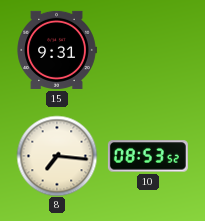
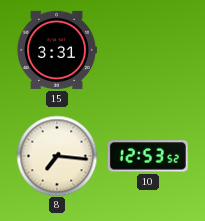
15: 9:31 -> 3:31
10: 08:53 -> 12:53
